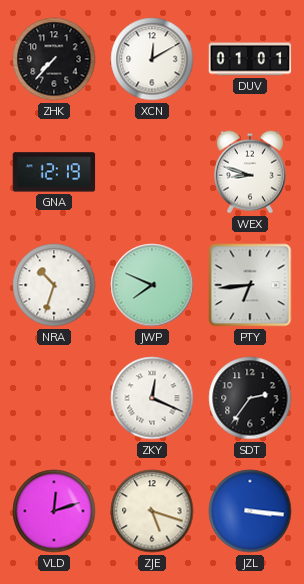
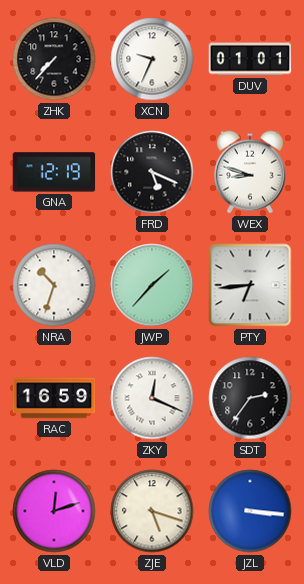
XCN: 12:10 -> 9:34
FRD: none -> 5:19
JWP: 7:49 -> 1:37
RAC: none -> 16:59
